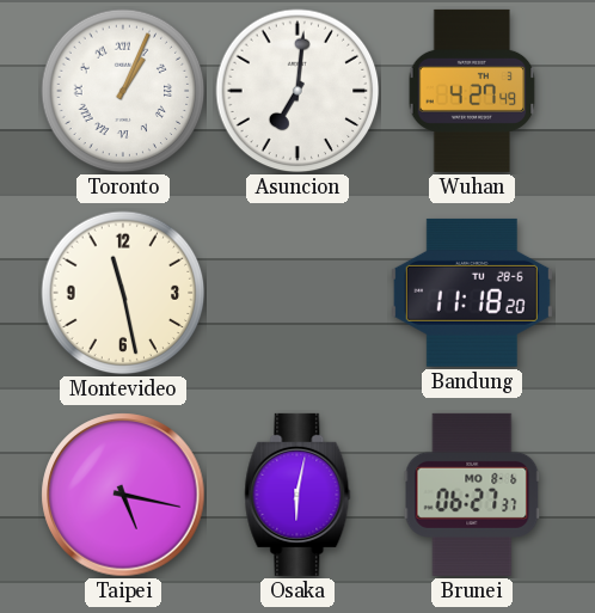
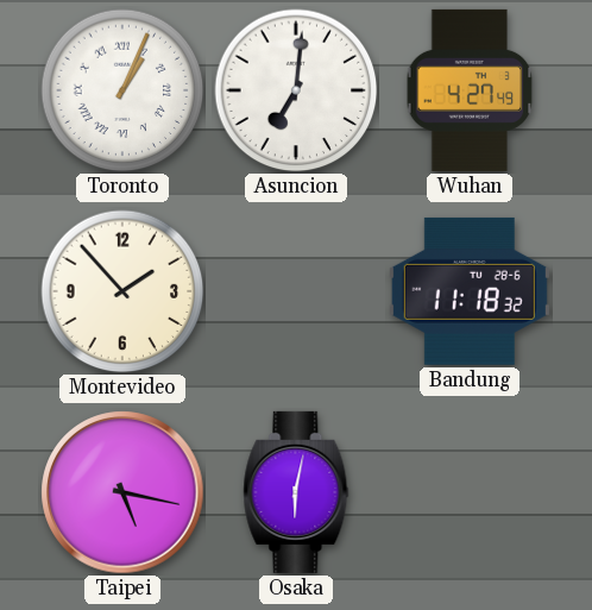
Montevideo: 11:28 -> 1:53
Bandung: 11:18:20 -> 11:18:32
Brunei: 06:27 -> none
